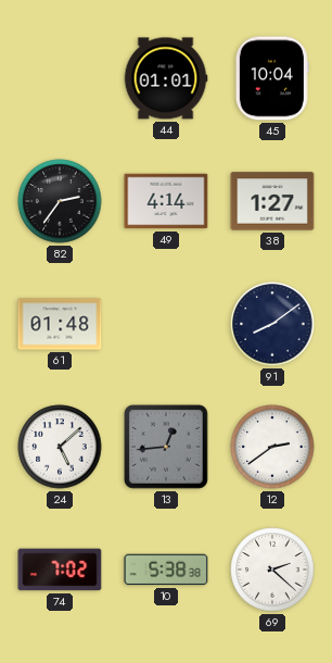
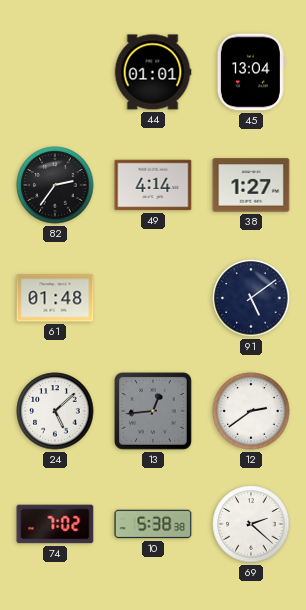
45: 10:04 -> 13:04
91: 8:09 -> 5:09
